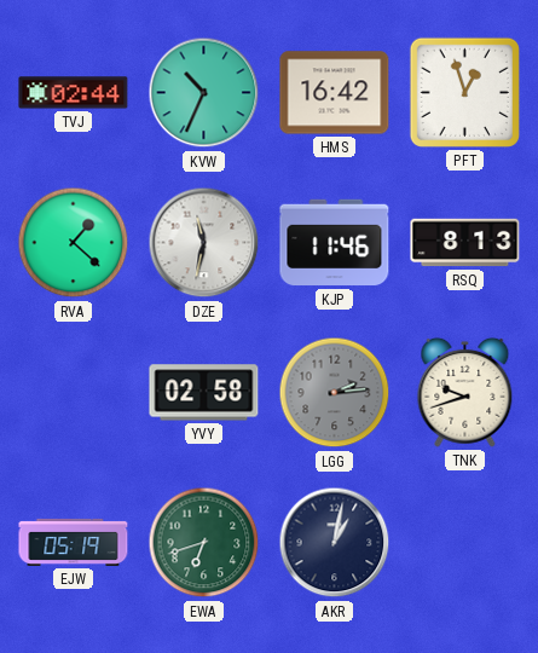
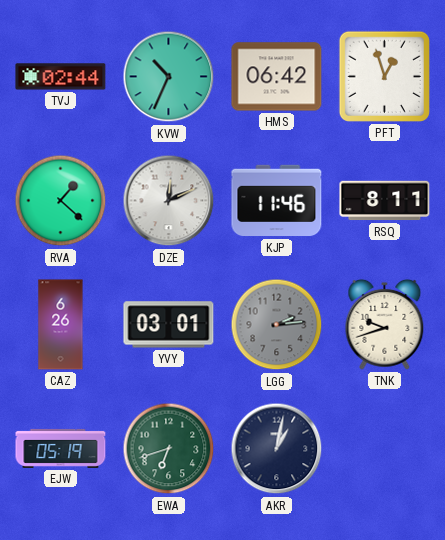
HMS: 16:42 -> 06:42
DZE: 11:32 -> 12:11
RSQ: 8:13 -> 8:11
CAZ: none -> 6:26
YVY: 02:58 -> 03:01
